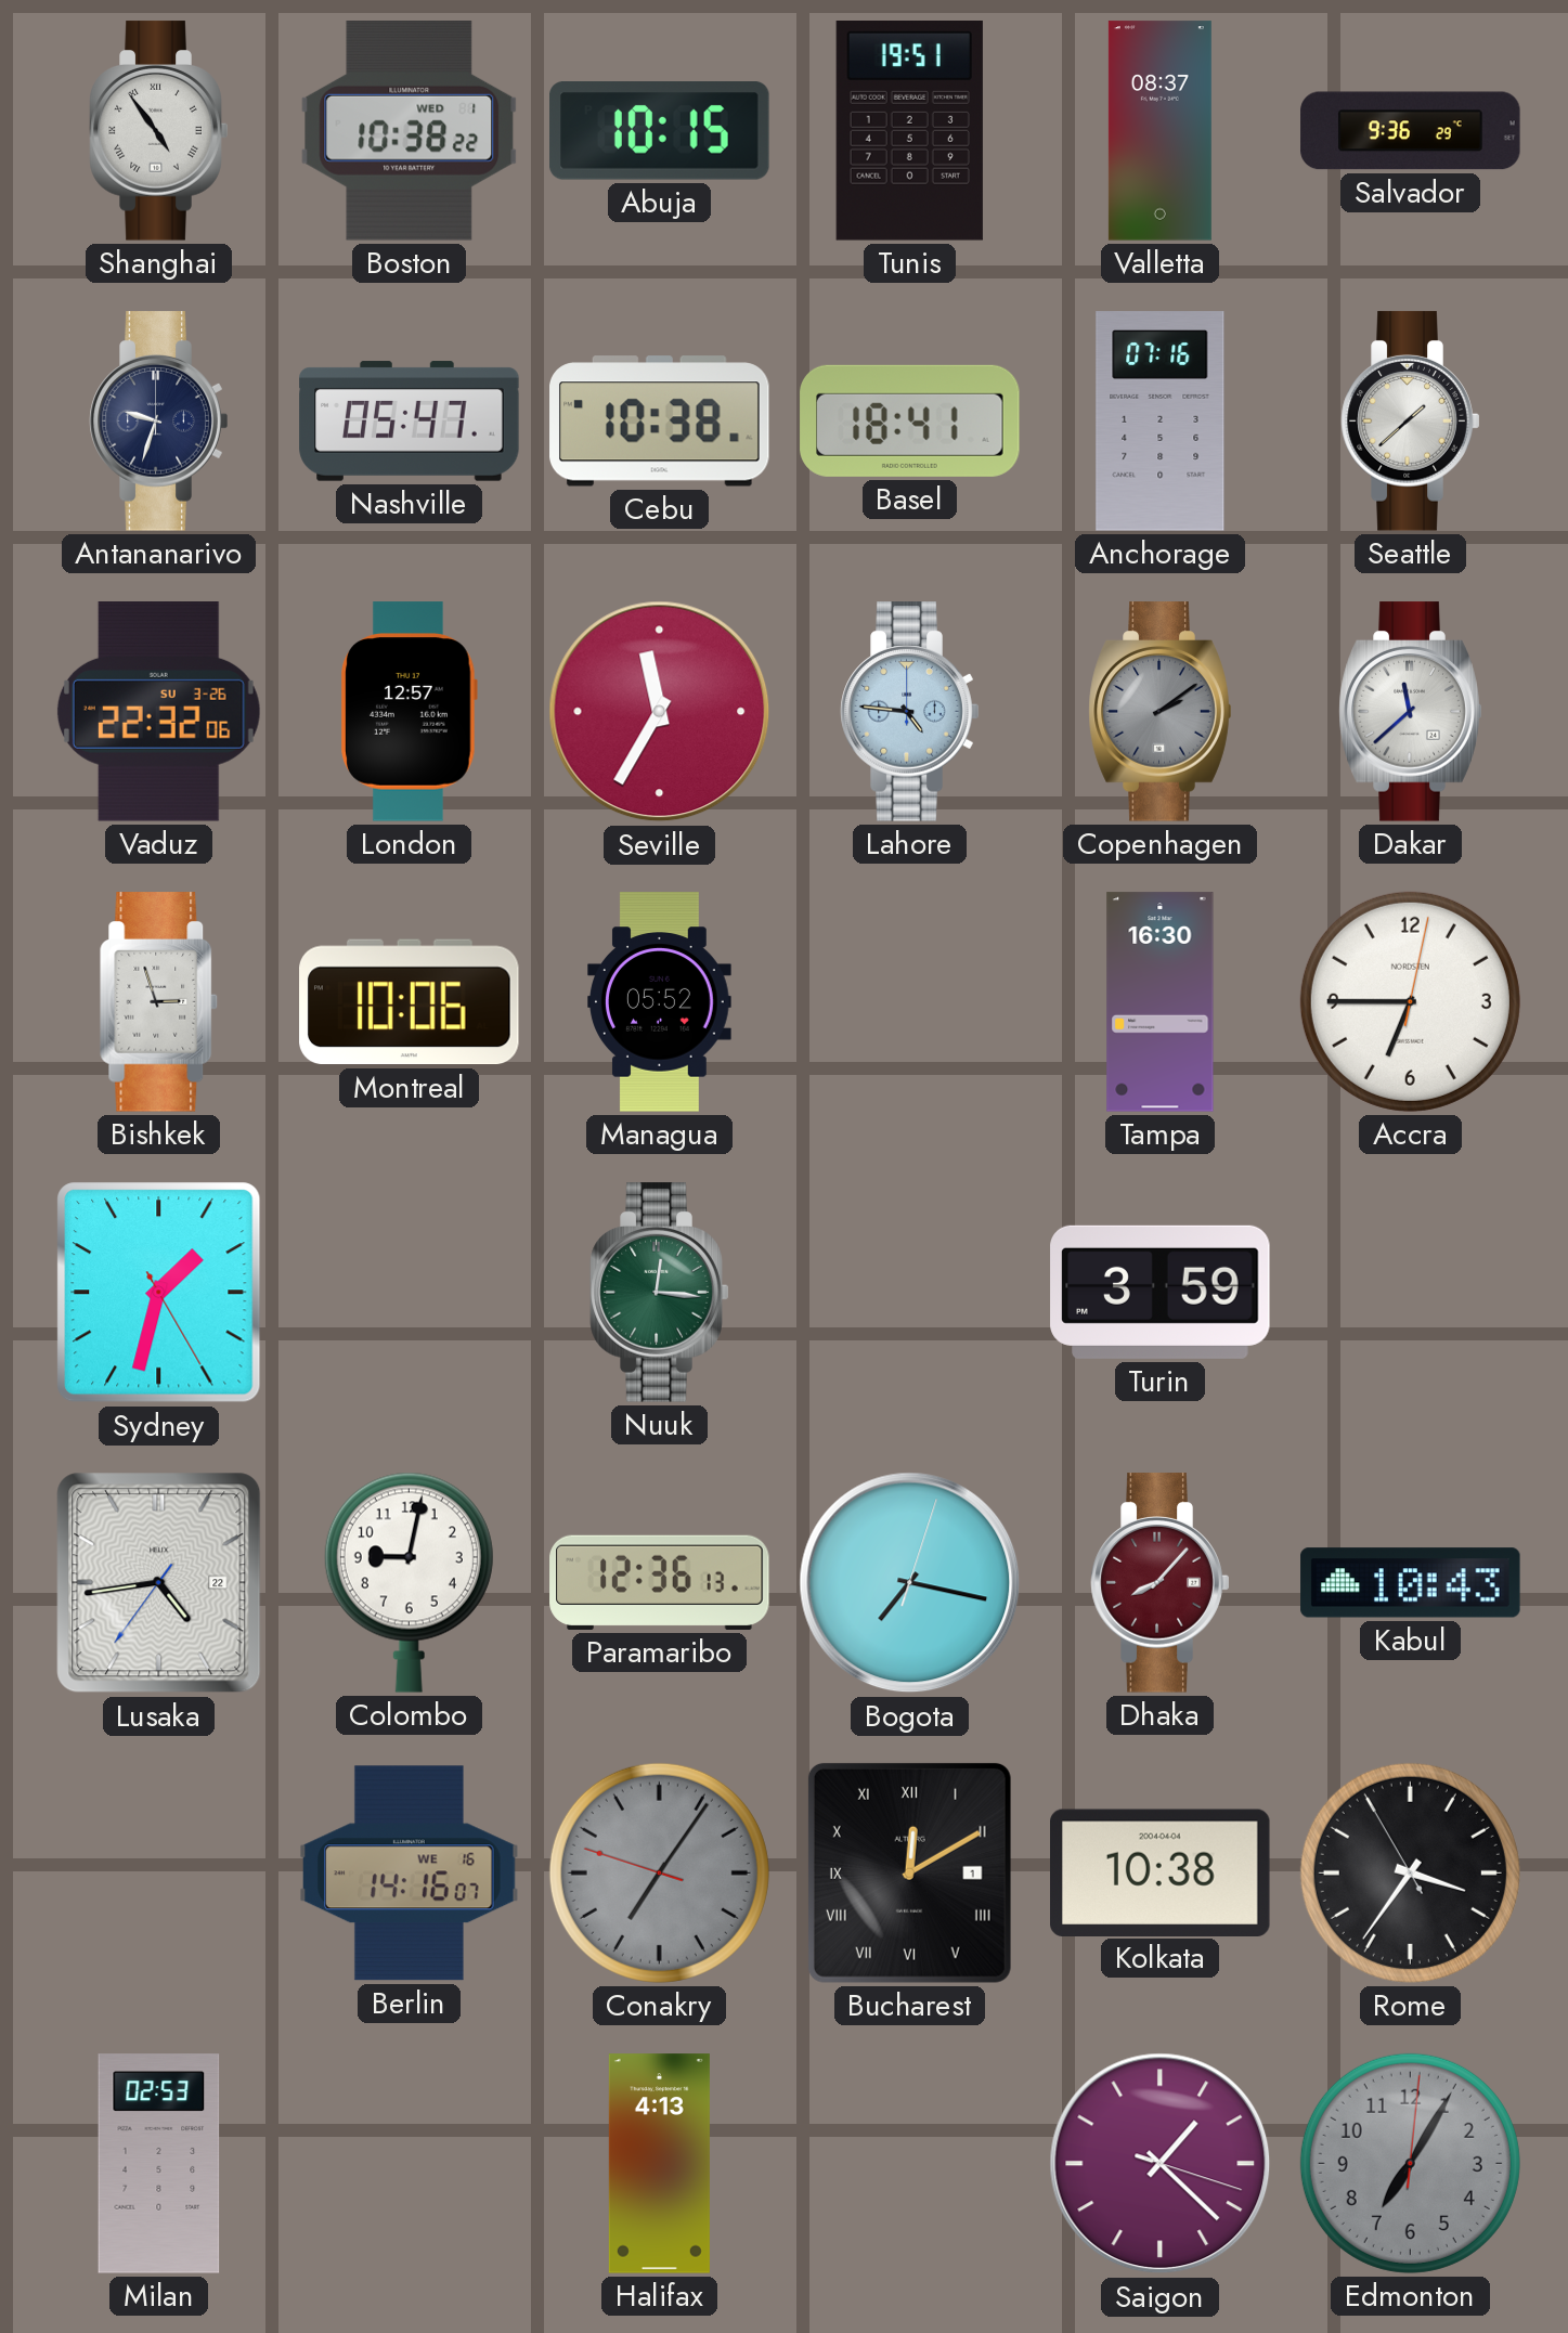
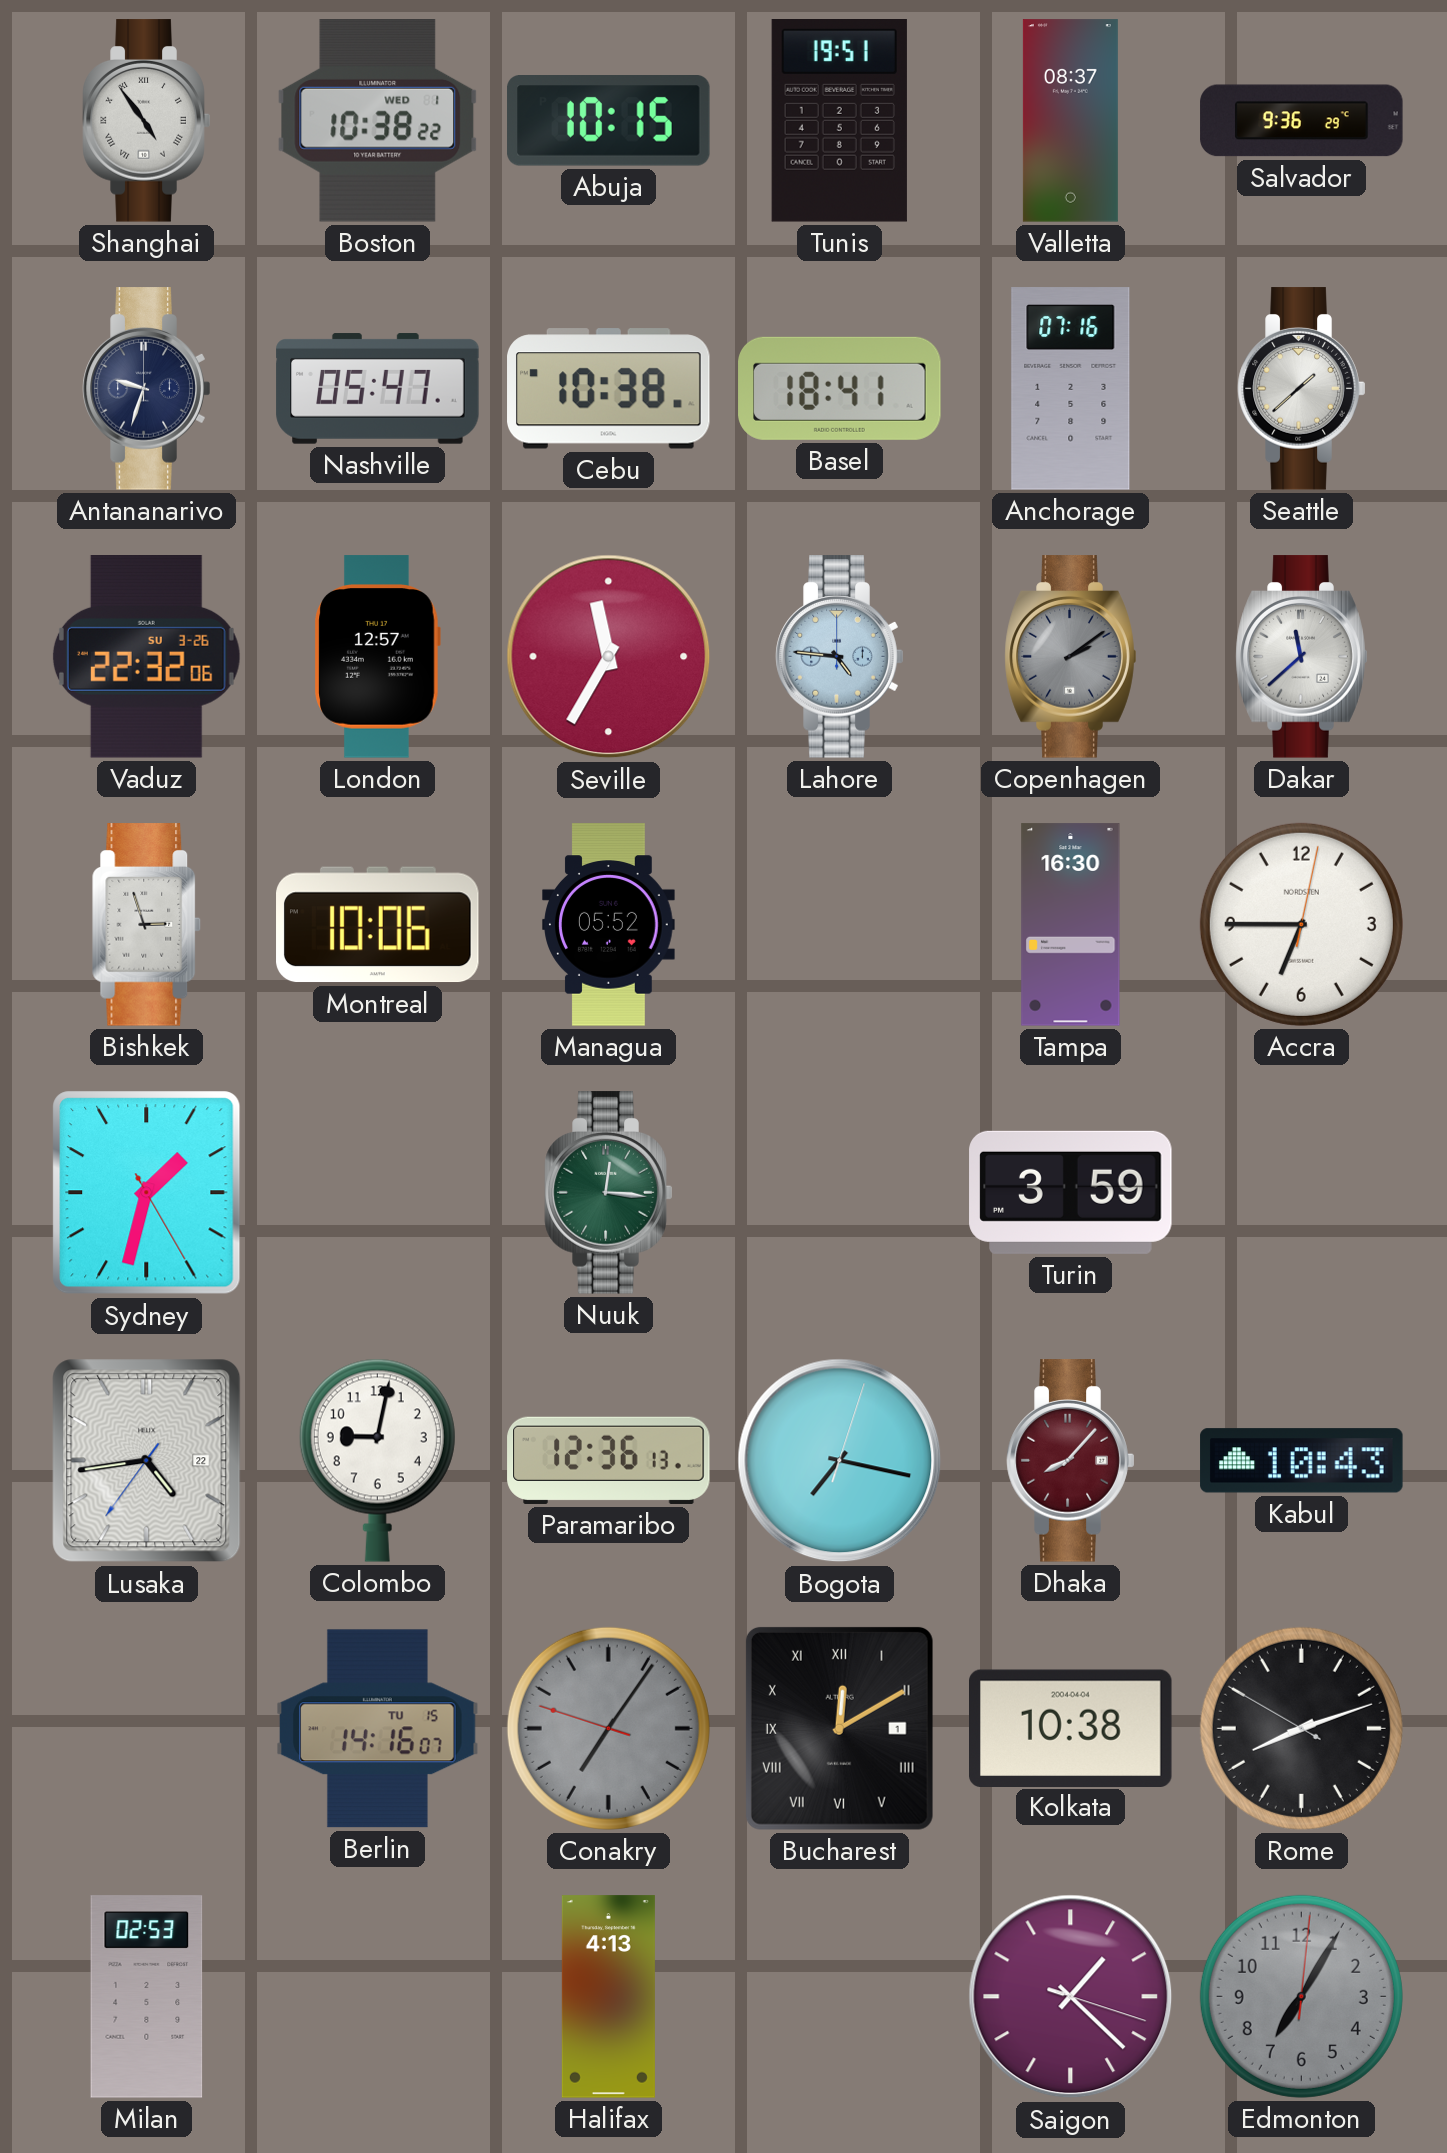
Berlin date: WE 16 -> TU 15
Rome: 3:35 -> 8:11
